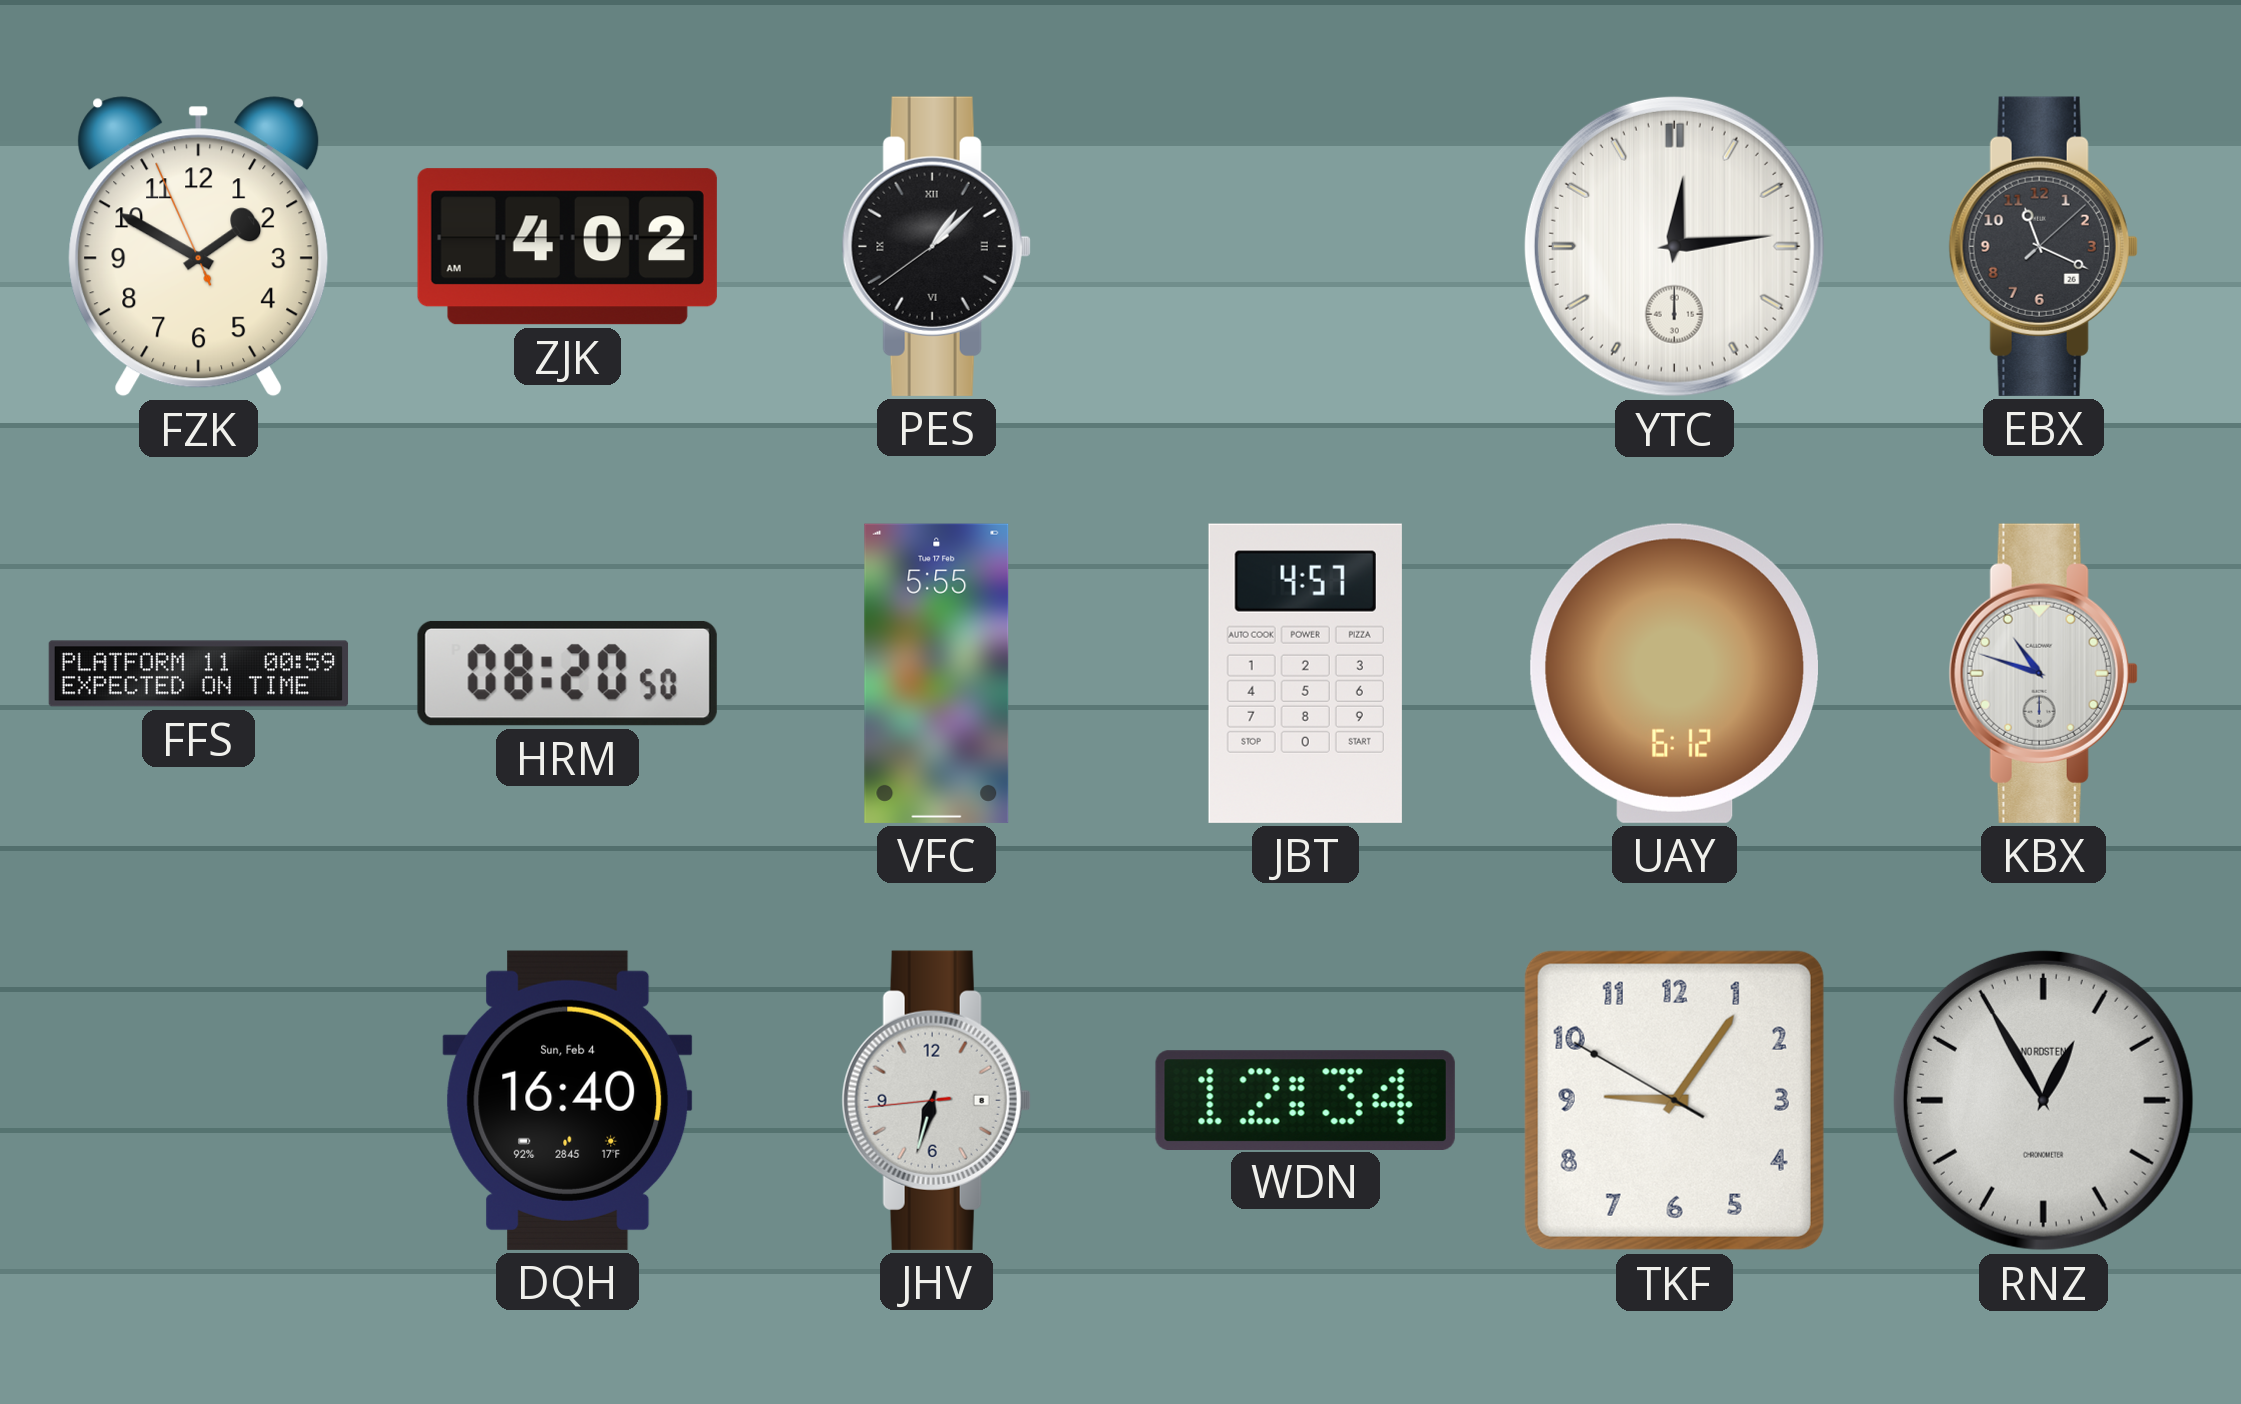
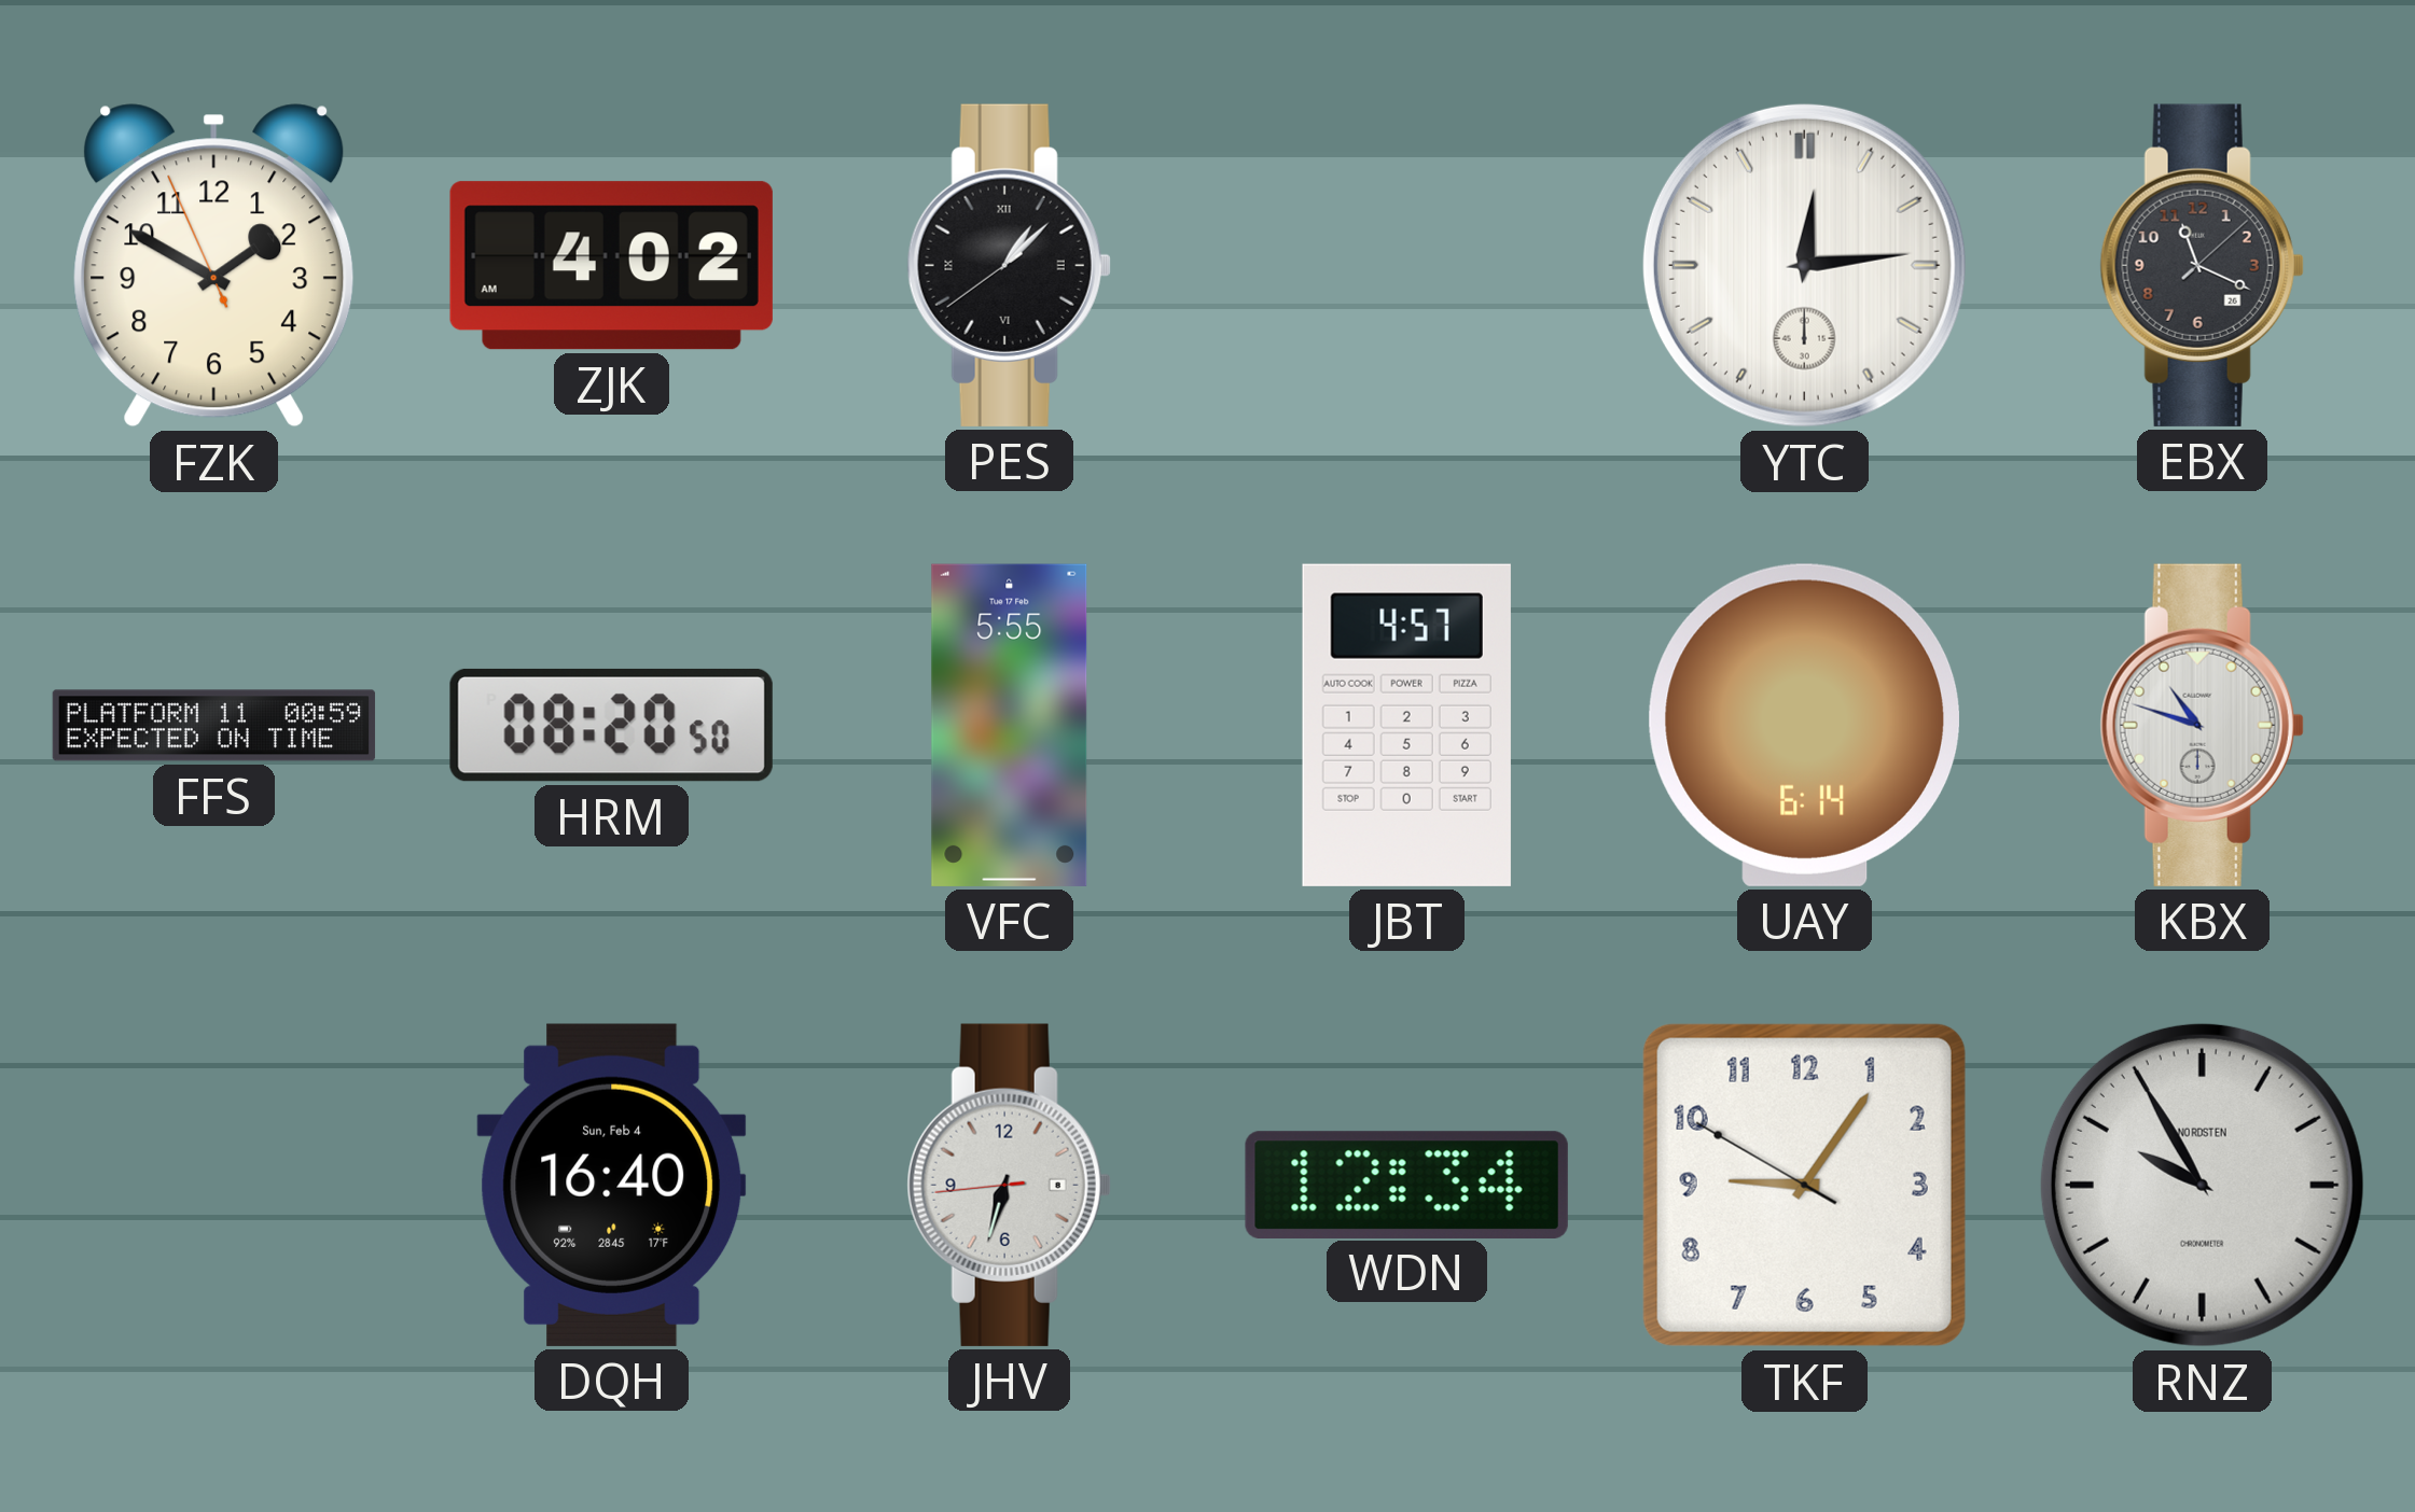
UAY: 6:12 -> 6:14
RNZ: 12:55 -> 9:55
